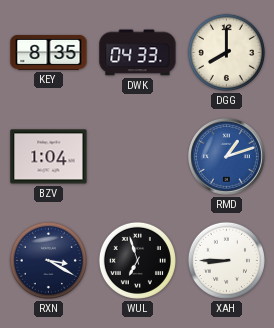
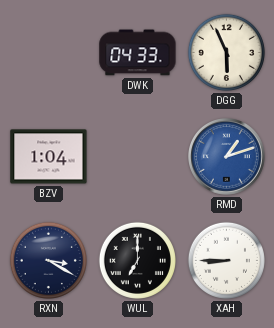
KEY: 8:35 -> none
DGG: 8:00 -> 5:56
WUL: 6:57 -> 7:00
